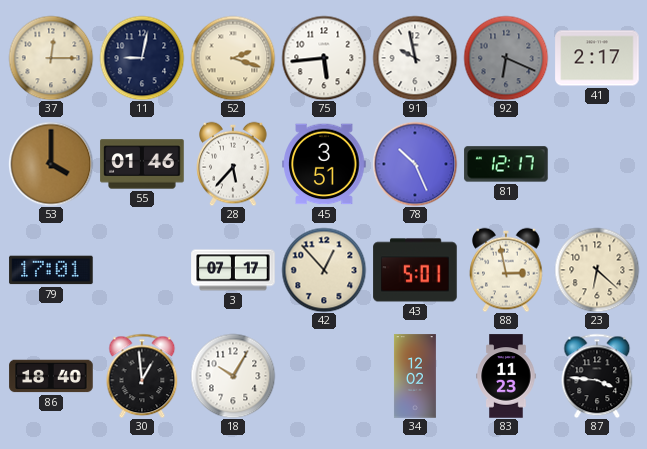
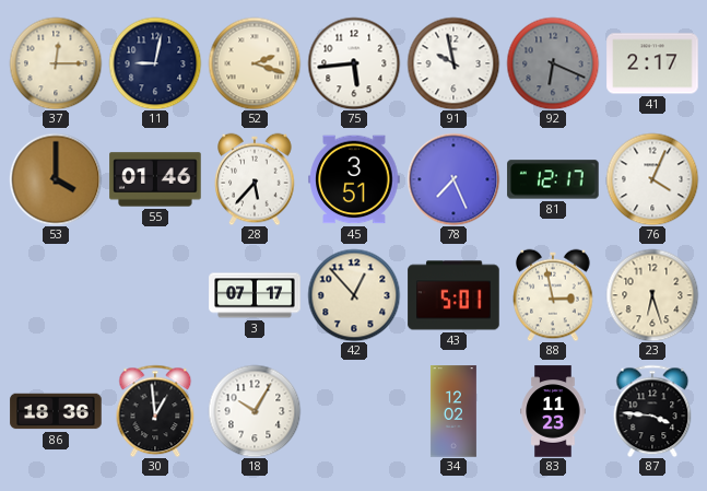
78: 10:26 -> 7:26
76: none -> 4:04
79: 17:01 -> none
23: 6:22 -> 6:27
86: 18:40 -> 18:36
